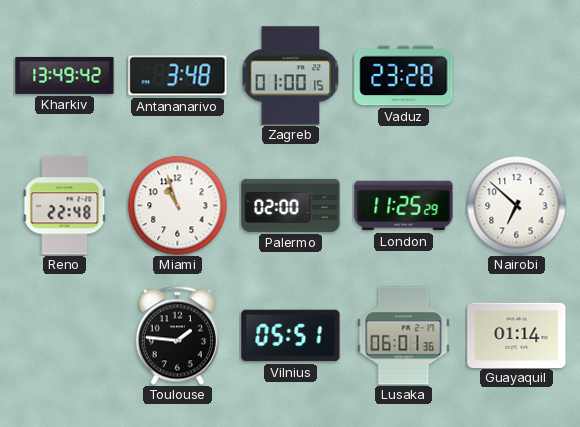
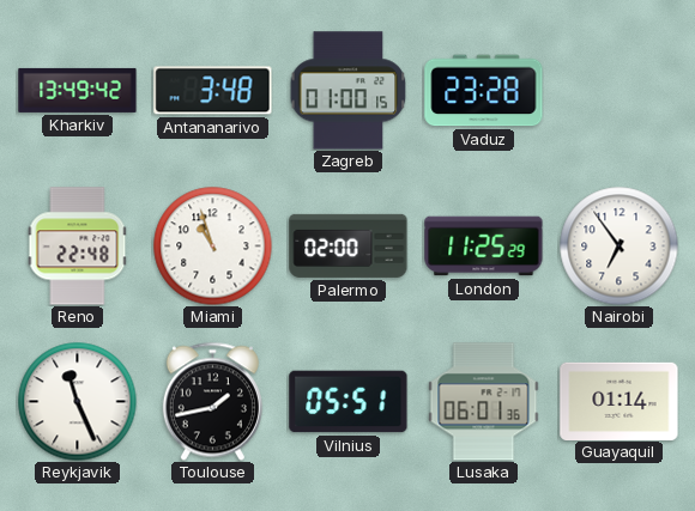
Nairobi: 6:52 -> 6:54
Reykjavik: none -> 11:26
Toulouse: 1:46 -> 1:43
